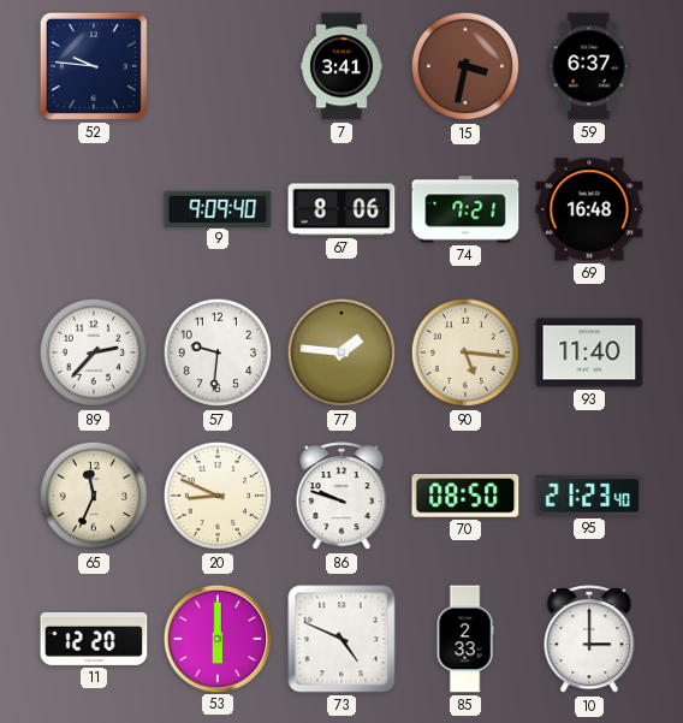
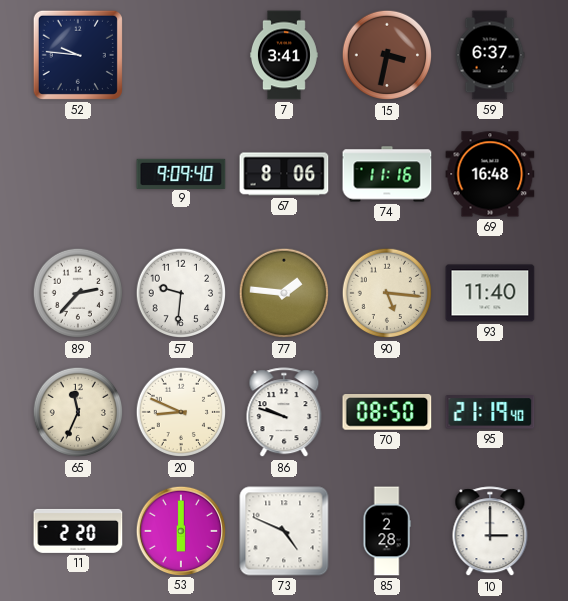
74: 7:21 -> 11:16
95: 21:23 -> 21:19
11: 12:20 -> 2:20
85: 2:33 -> 2:28
